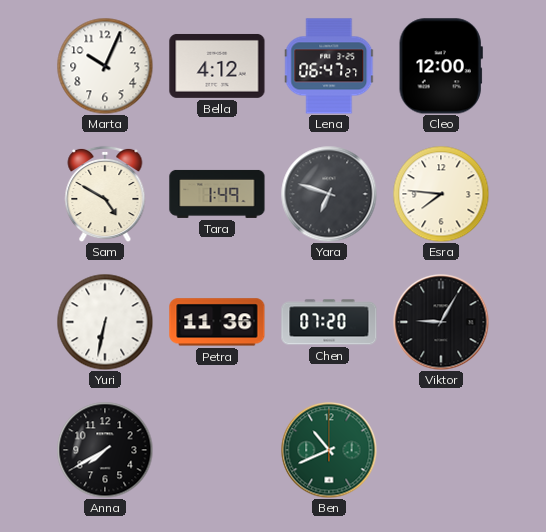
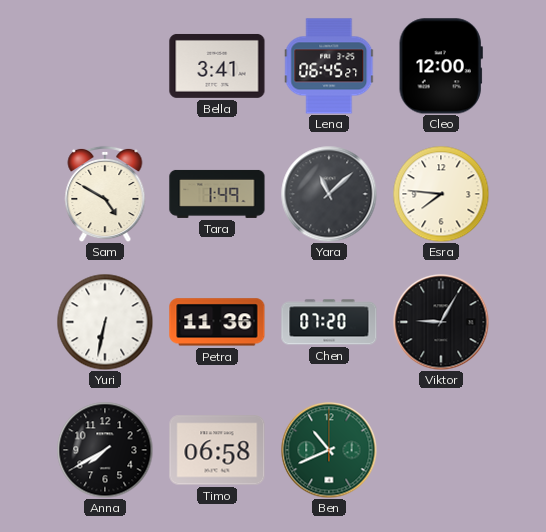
Marta: 10:04 -> none
Bella: 4:12 -> 3:41
Lena: 06:47 -> 06:45
Yara: 6:48 -> 11:08
Timo: none -> 06:58
